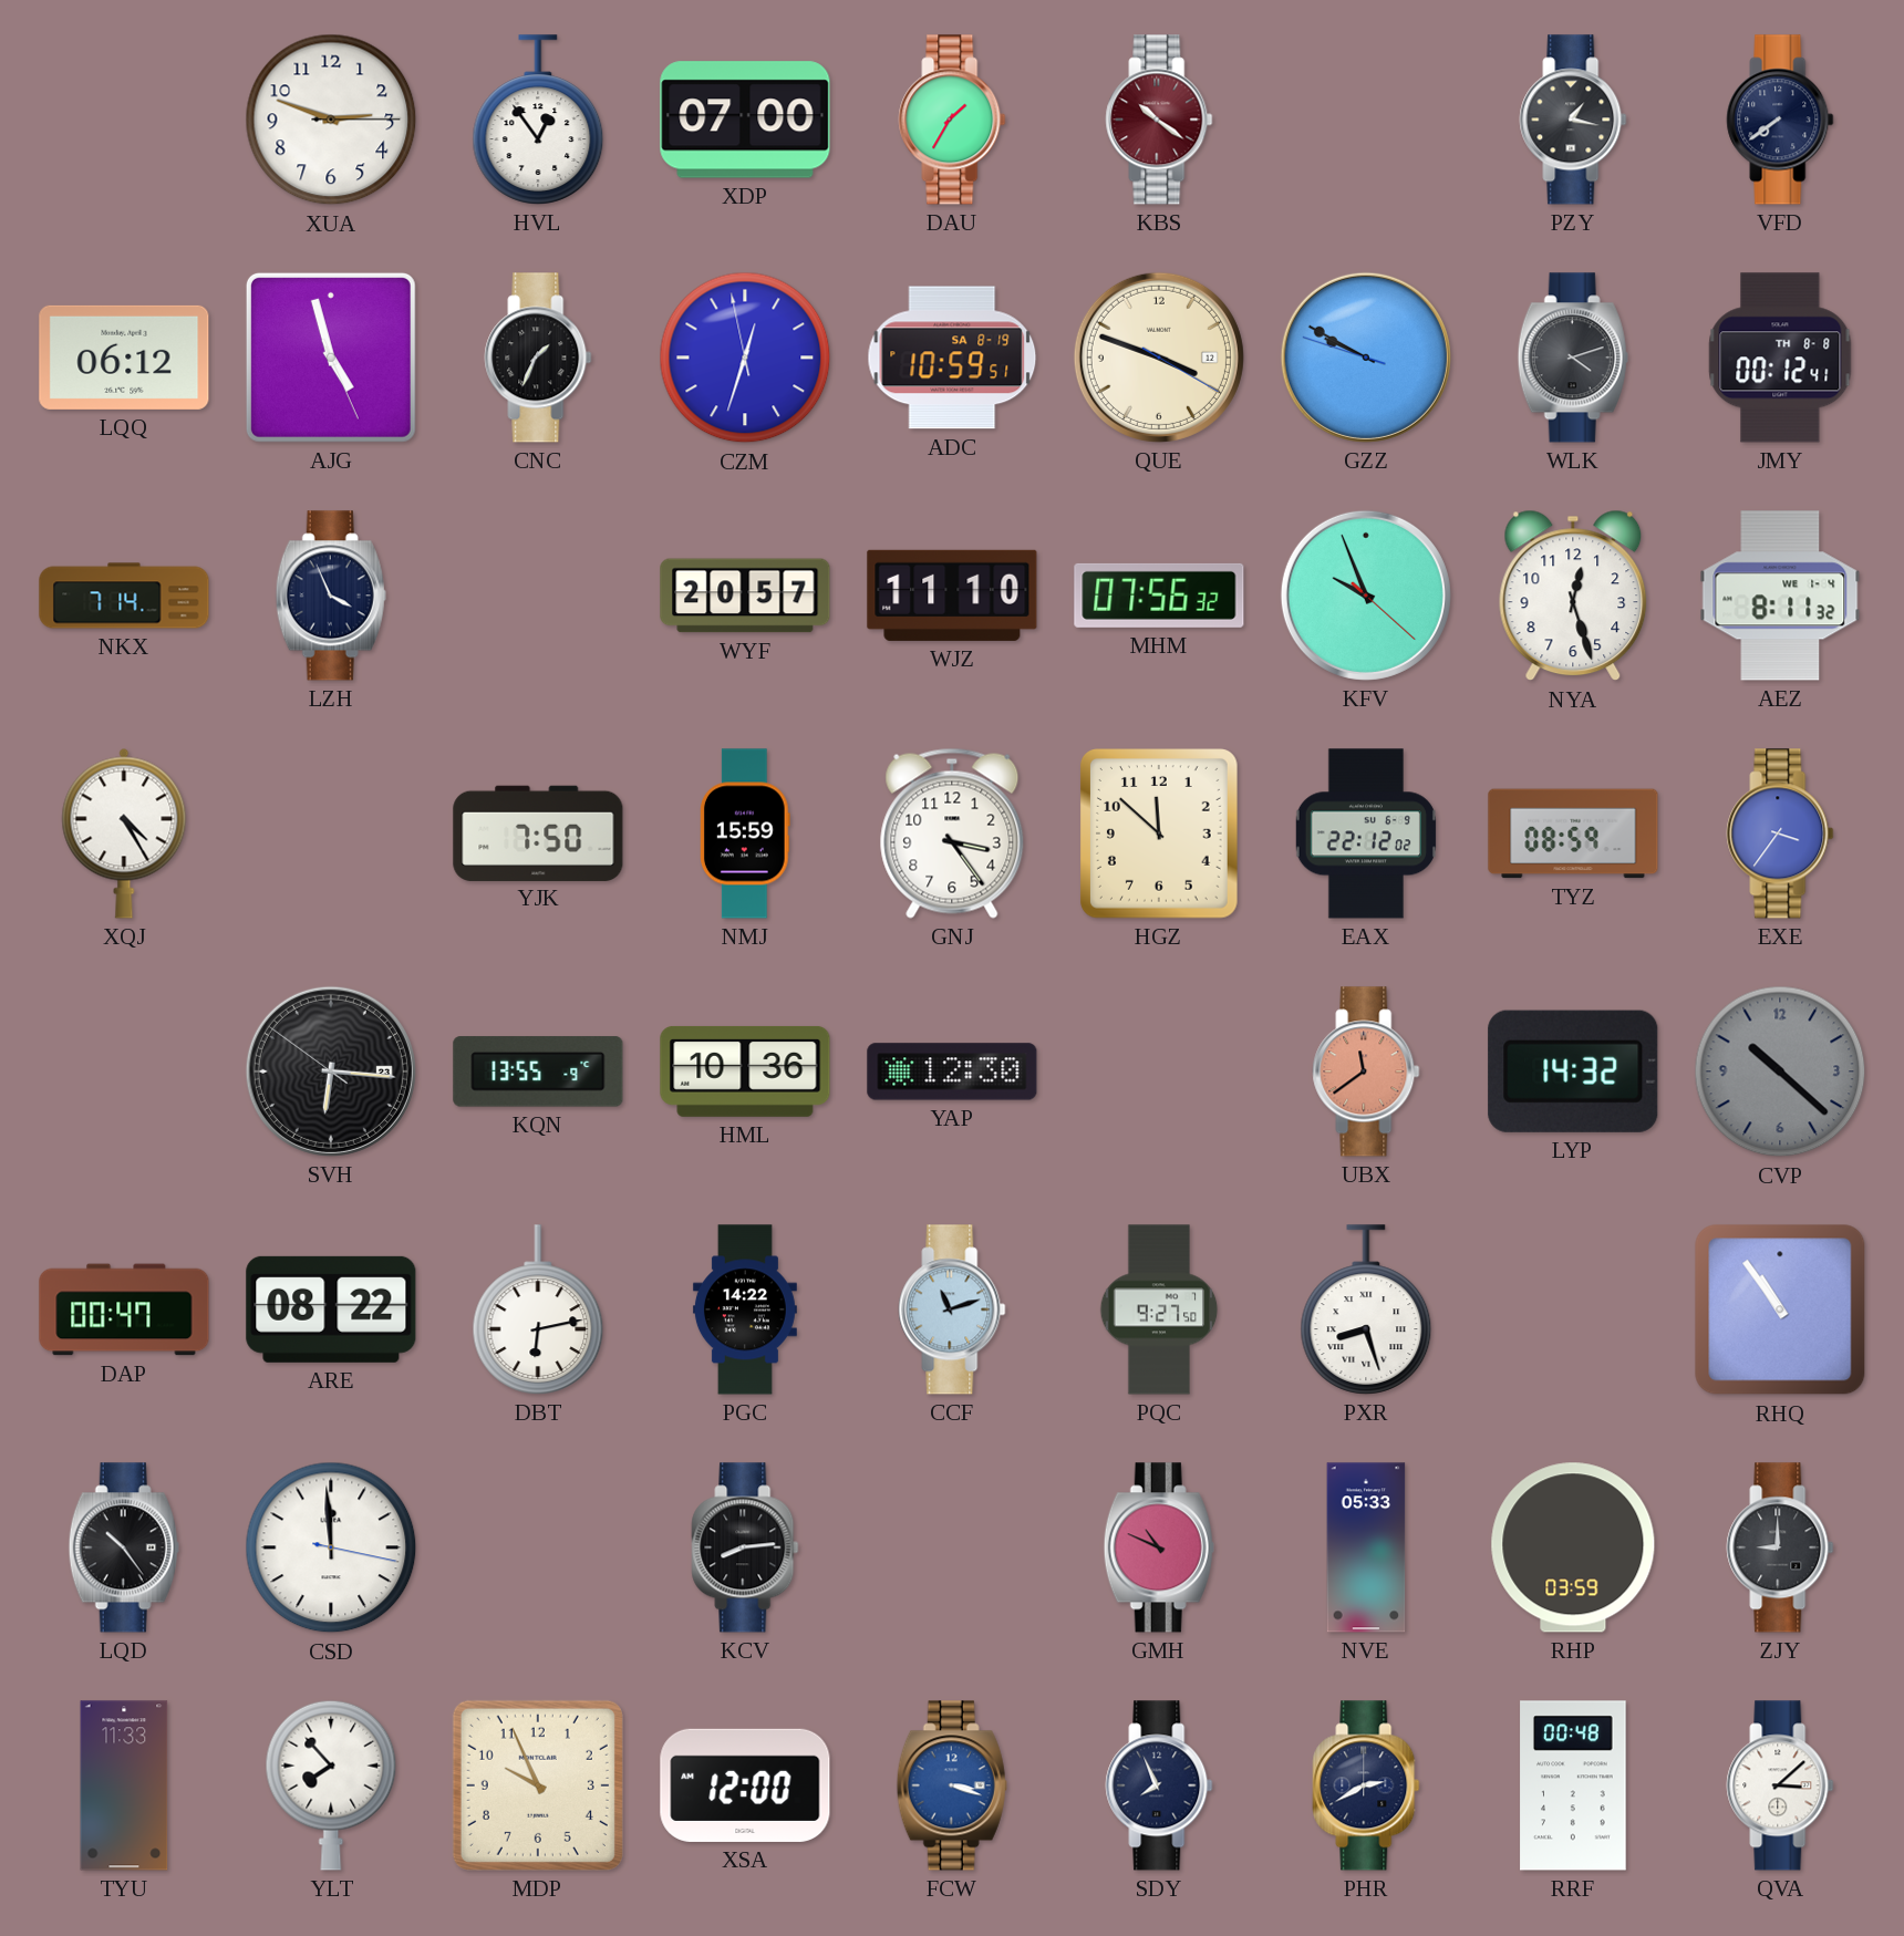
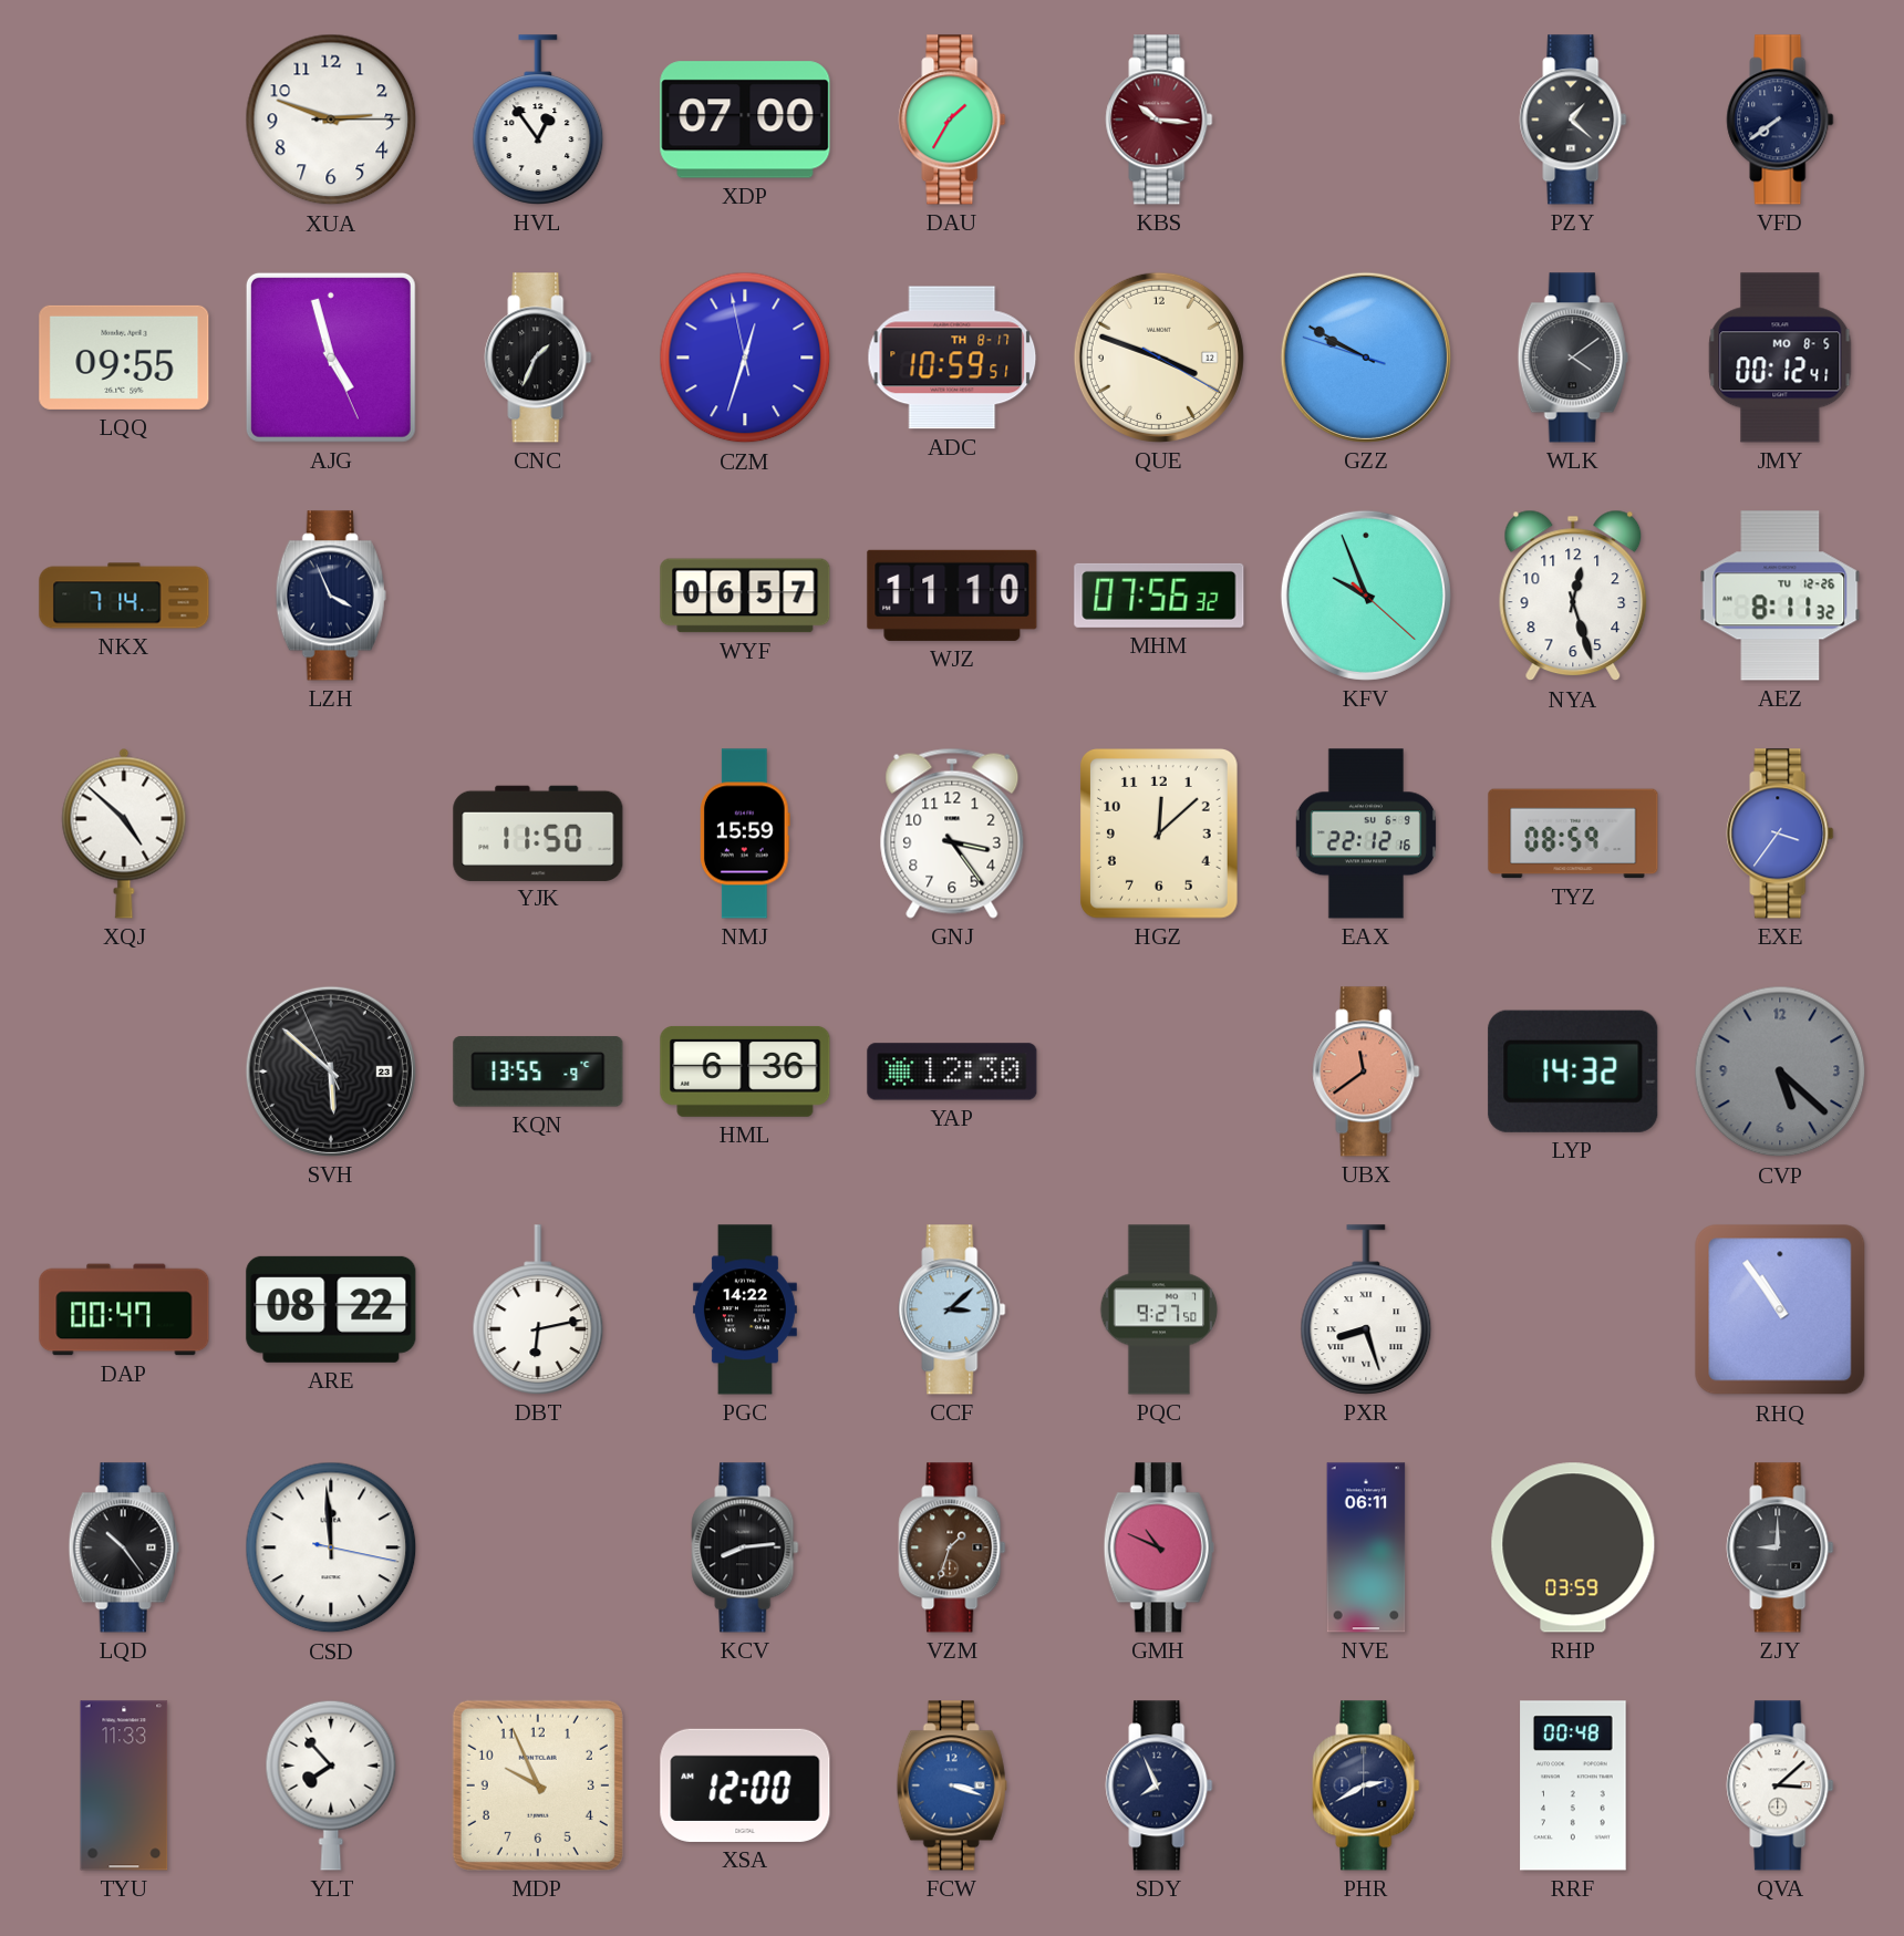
KBS: 10:21 -> 10:16
PZY: 1:17 -> 1:22
LQQ: 06:12 -> 09:55
ADC date: SA 8-19 -> TH 8-17
WLK: 4:12 -> 4:09
JMY date: TH 8-8 -> MO 8-5
WYF: 20:57 -> 06:57
AEZ date: WE 1-4 -> TU 12-26
XQJ: 4:25 -> 4:52
YJK: 7:50 -> 11:50
HGZ: 11:52 -> 12:08
EAX: 22:12:02 -> 22:12:16
SVH: 6:15 -> 5:51
HML: 10:36 -> 6:36
CVP: 10:22 -> 5:22
CCF: 11:12 -> 3:08
VZM: none -> 1:33
NVE: 05:33 -> 06:11
